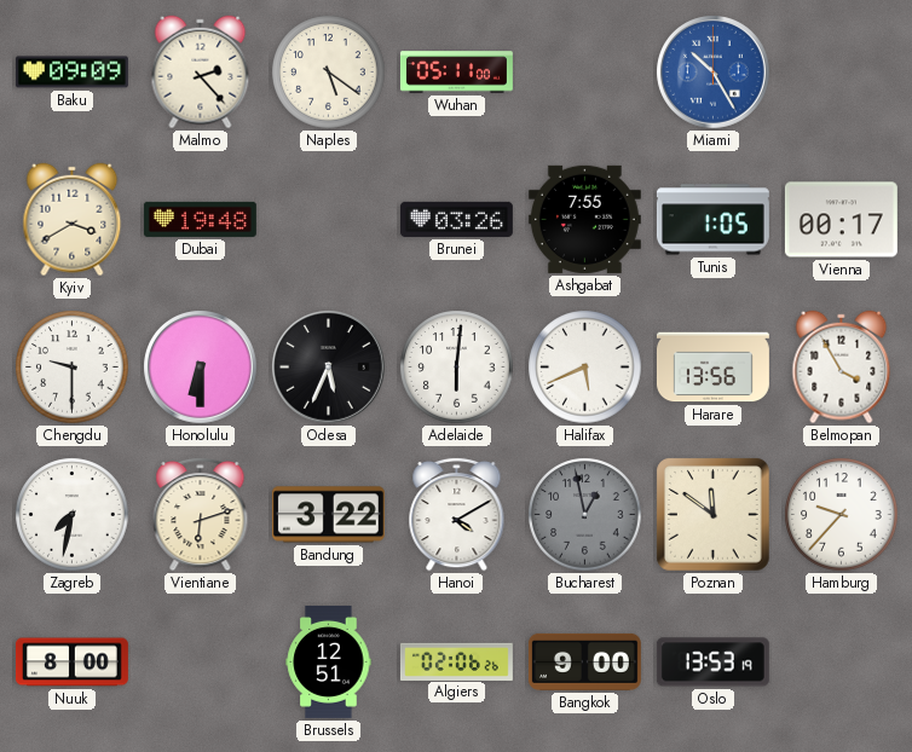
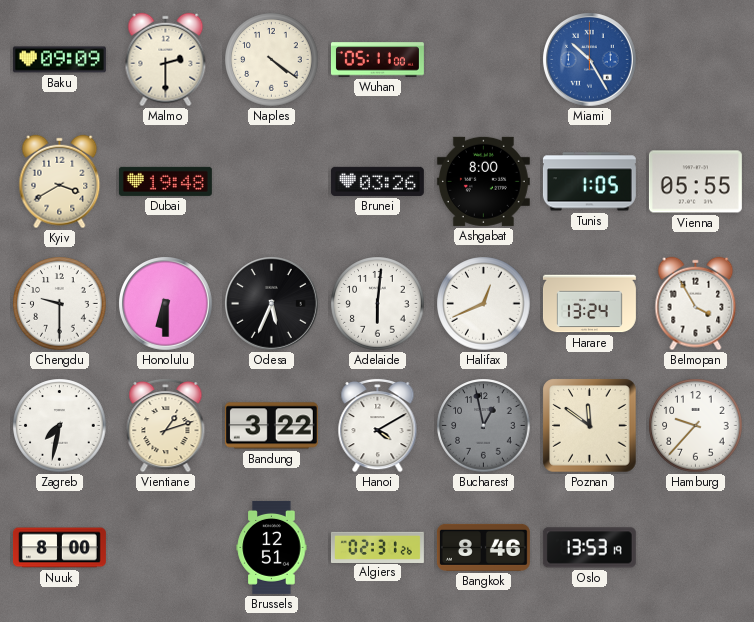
Malmo: 2:23 -> 2:30
Naples: 5:21 -> 4:21
Ashgabat: 7:55 -> 8:00
Vienna: 00:17 -> 05:55
Halifax: 5:41 -> 12:41
Harare: 13:56 -> 13:24
Vientiane: 6:12 -> 1:12
Algiers: 02:06 -> 02:31
Bangkok: 9:00 -> 8:46
